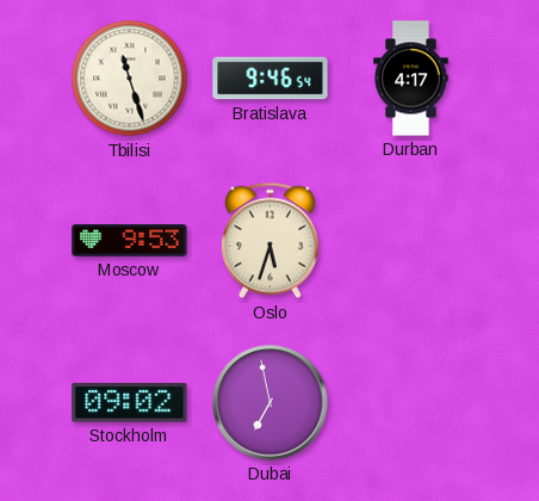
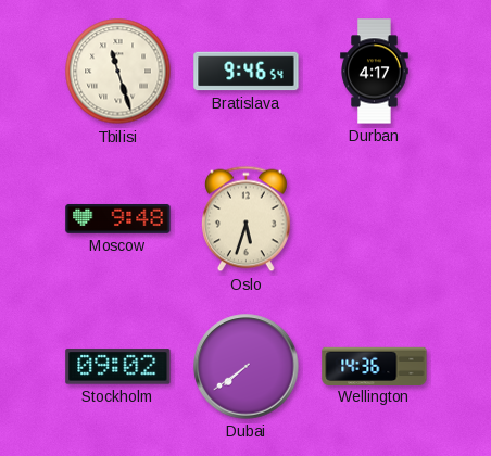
Moscow: 9:53 -> 9:48
Dubai: 6:58 -> 7:39
Wellington: none -> 14:36
